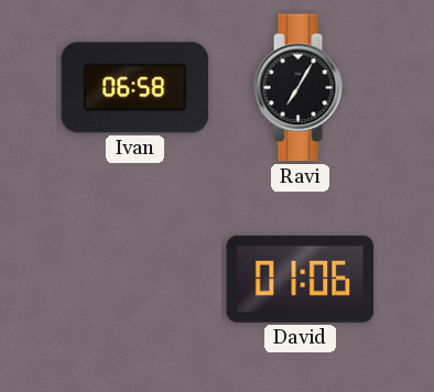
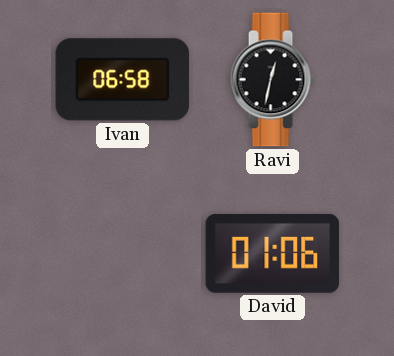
Ravi: 7:05 -> 12:32
